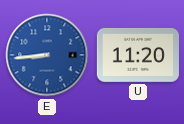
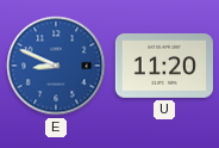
E: 8:44 -> 8:49
